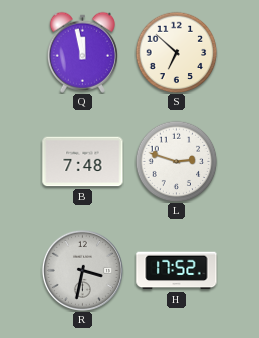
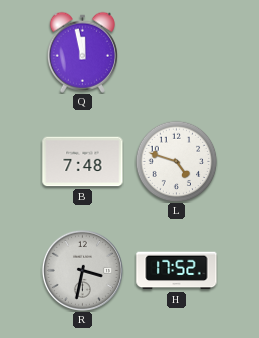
S: 6:52 -> none
L: 2:48 -> 4:48
